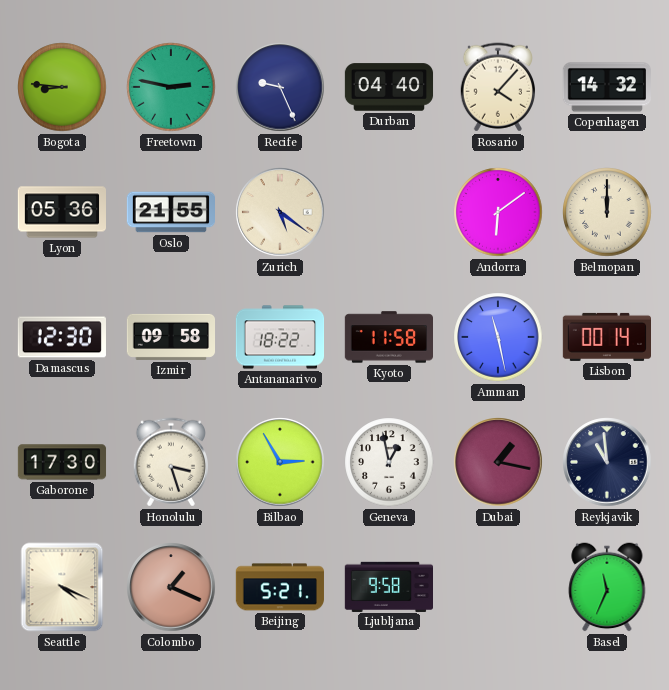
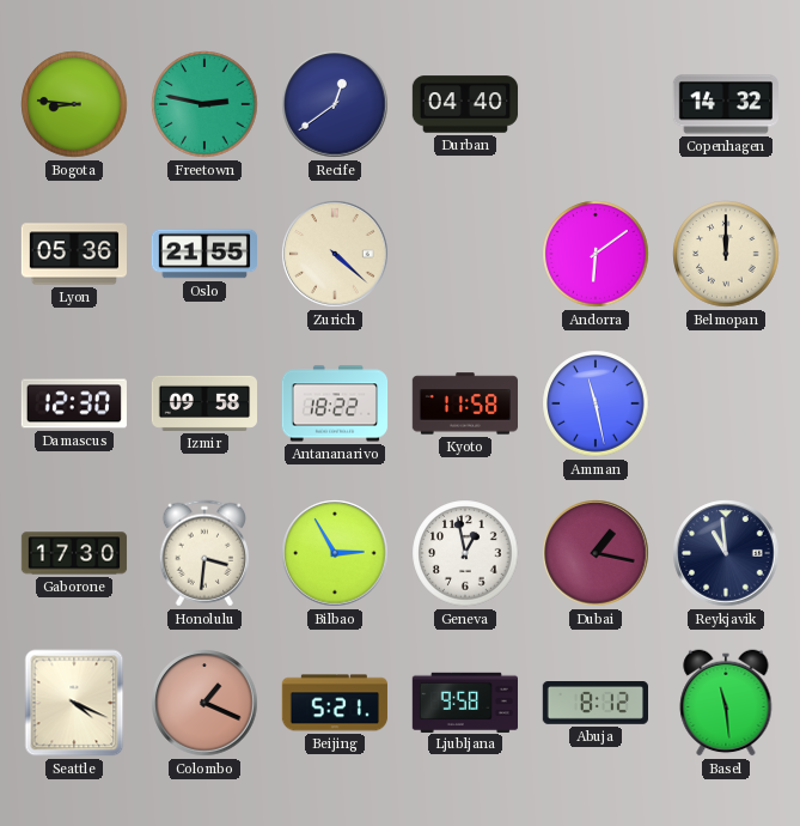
Recife: 9:26 -> 12:39
Rosario: 4:07 -> none
Zurich: 5:21 -> 4:22
Lisbon: 00:14 -> none
Honolulu: 3:27 -> 3:31
Abuja: none -> 8:12
Basel: 11:34 -> 11:29
